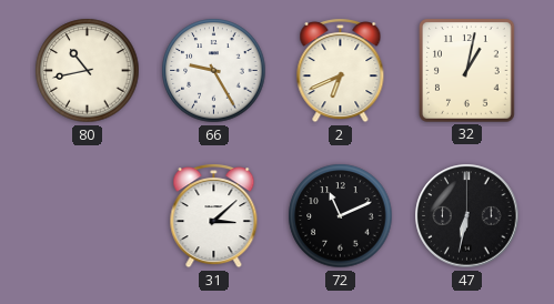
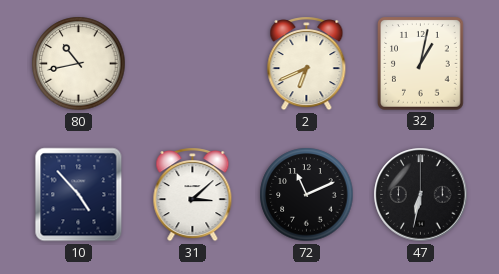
66: 9:25 -> none
10: none -> 4:53
